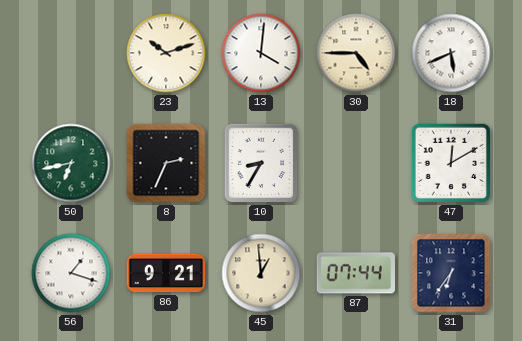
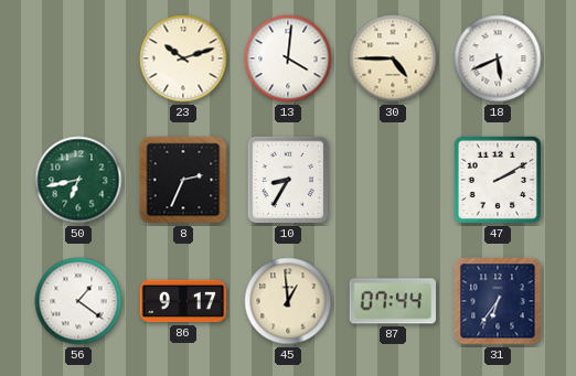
47: 12:10 -> 2:10
56: 1:18 -> 1:21
86: 9:21 -> 9:17
